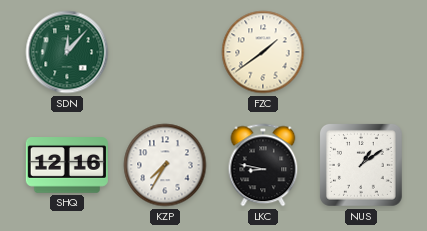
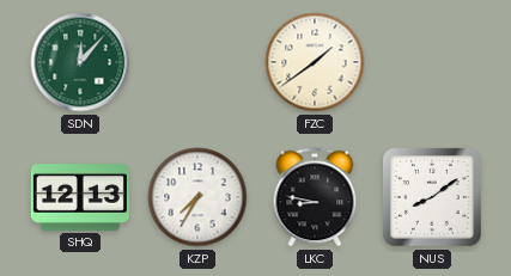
SHQ: 12:16 -> 12:13
NUS: 1:09 -> 8:09
